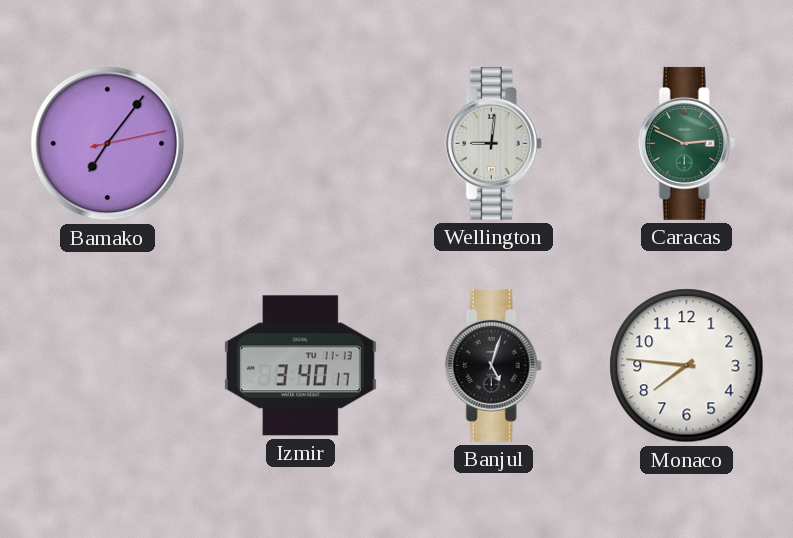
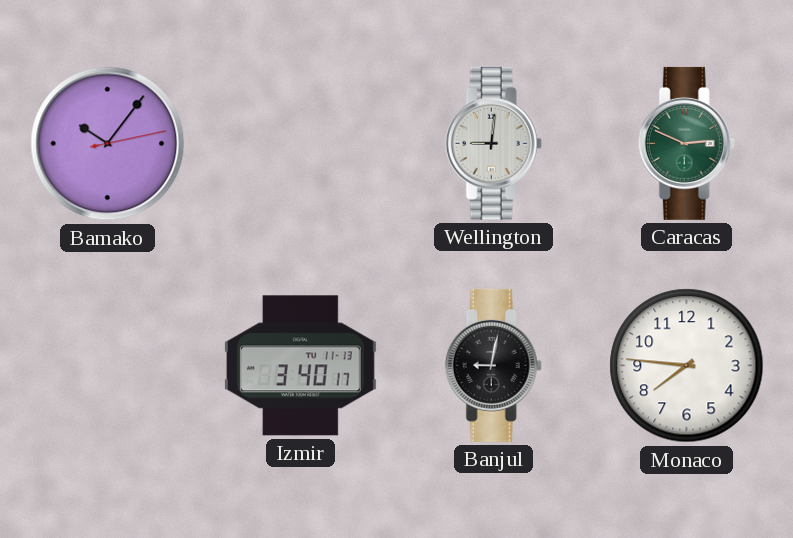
Bamako: 7:06 -> 10:06
Banjul: 5:03 -> 9:02
